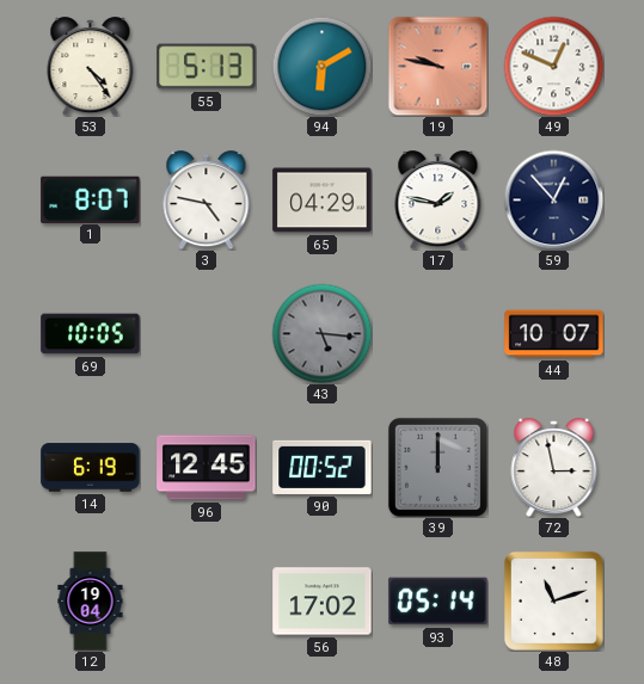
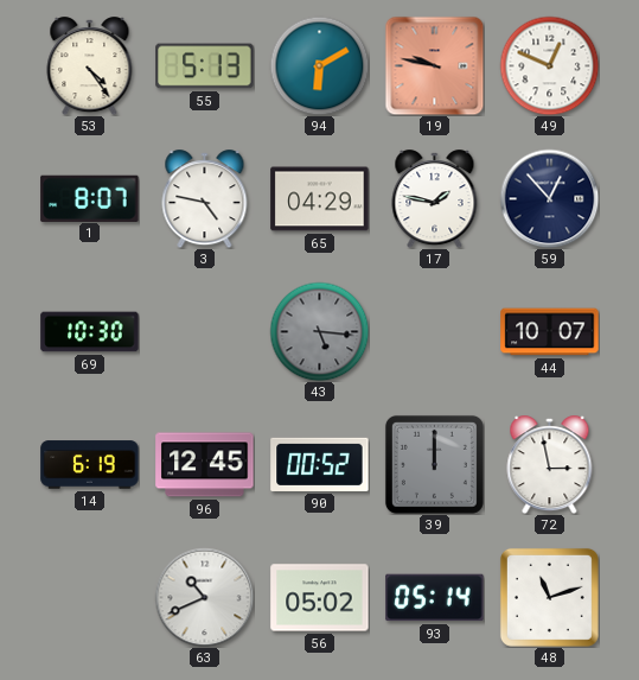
69: 10:05 -> 10:30
12: 19:04 -> none
63: none -> 10:41
56: 17:02 -> 05:02
